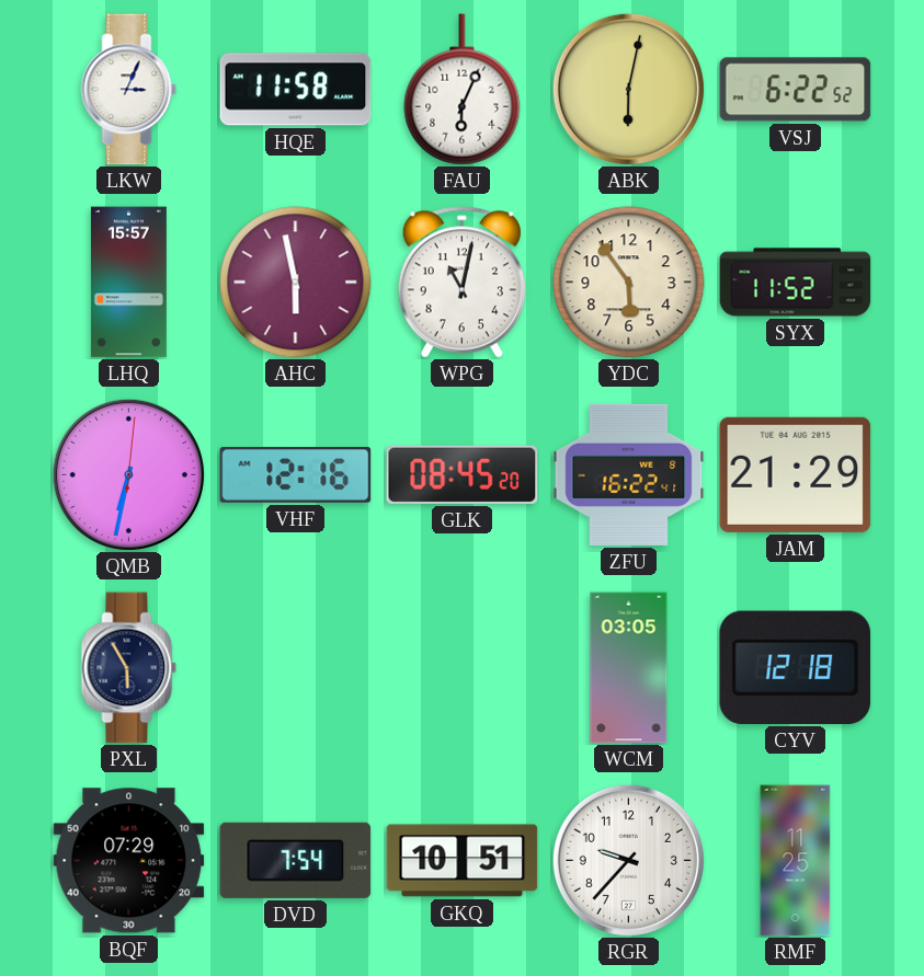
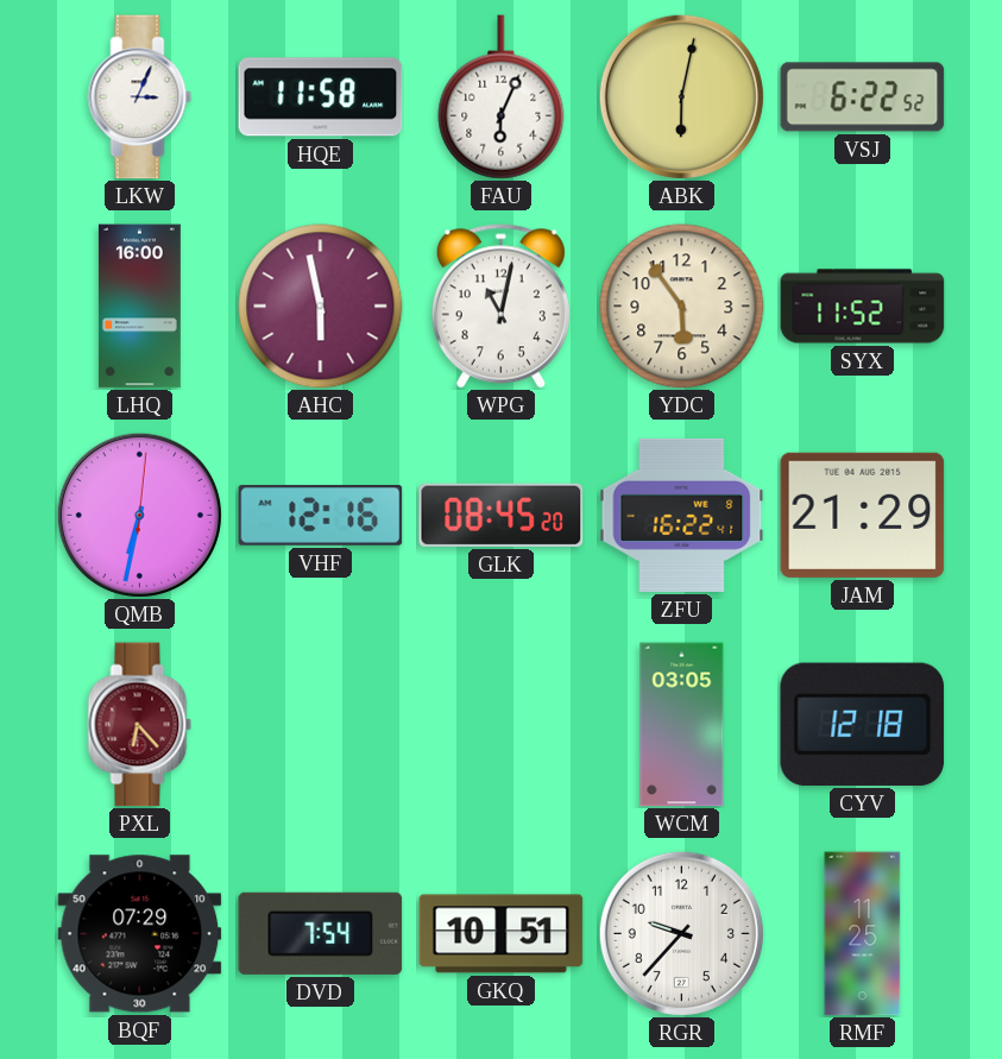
LHQ: 15:57 -> 16:00
PXL: 5:55 -> 6:23
PXL dial: navy -> burgundy
